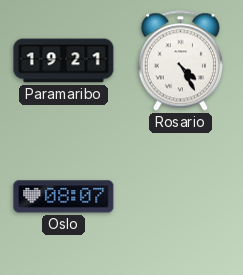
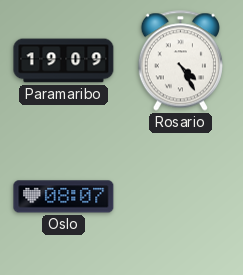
Paramaribo: 19:21 -> 19:09
